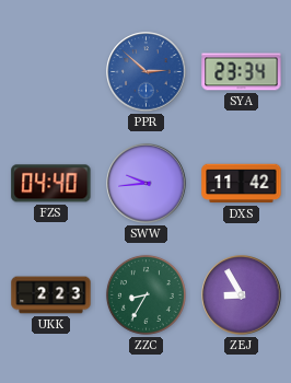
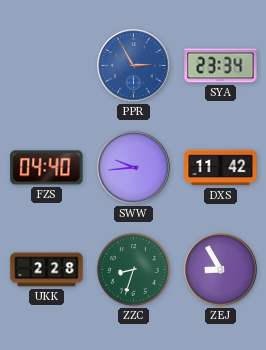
PPR: 2:52 -> 2:55
UKK: 2:23 -> 2:28
ZZC: 8:35 -> 8:33
